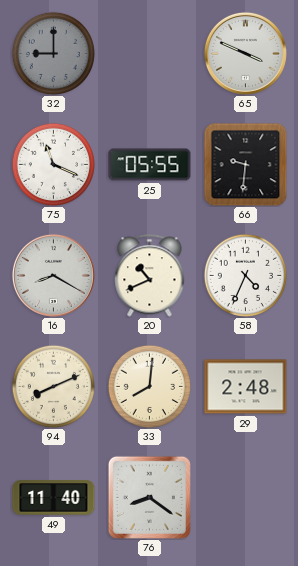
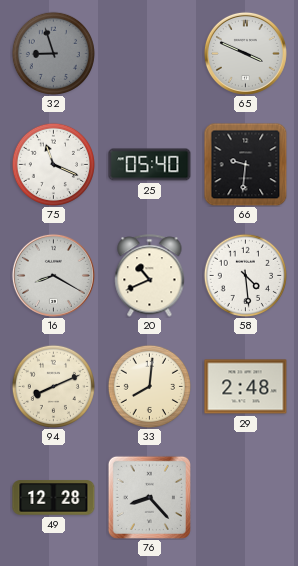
32: 9:00 -> 8:57
25: 05:55 -> 05:40
58: 4:34 -> 4:29
49: 11:40 -> 12:28
76: 8:21 -> 8:23
